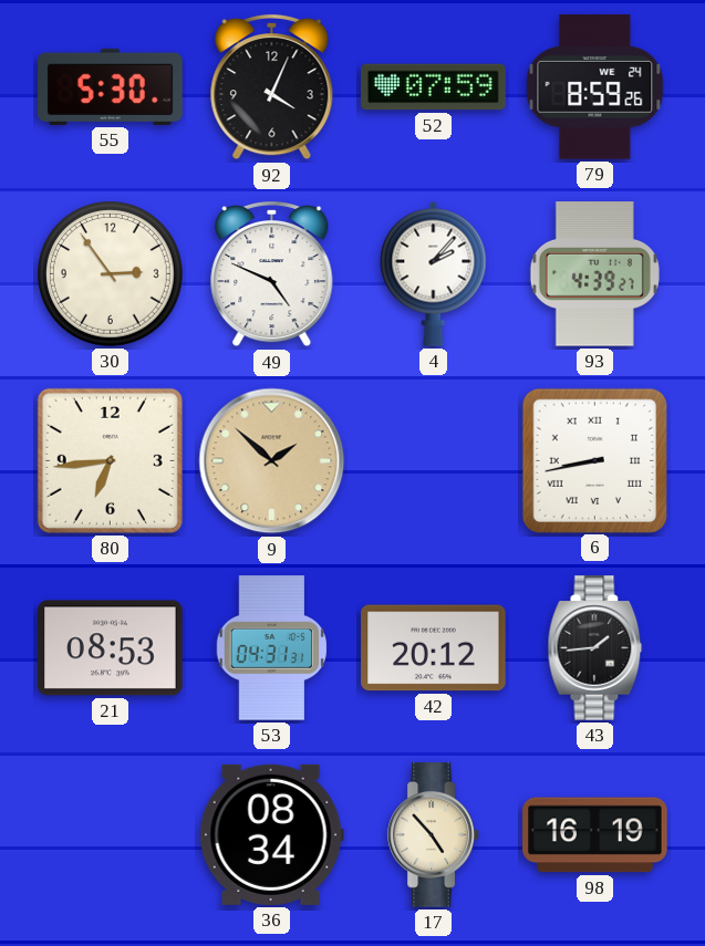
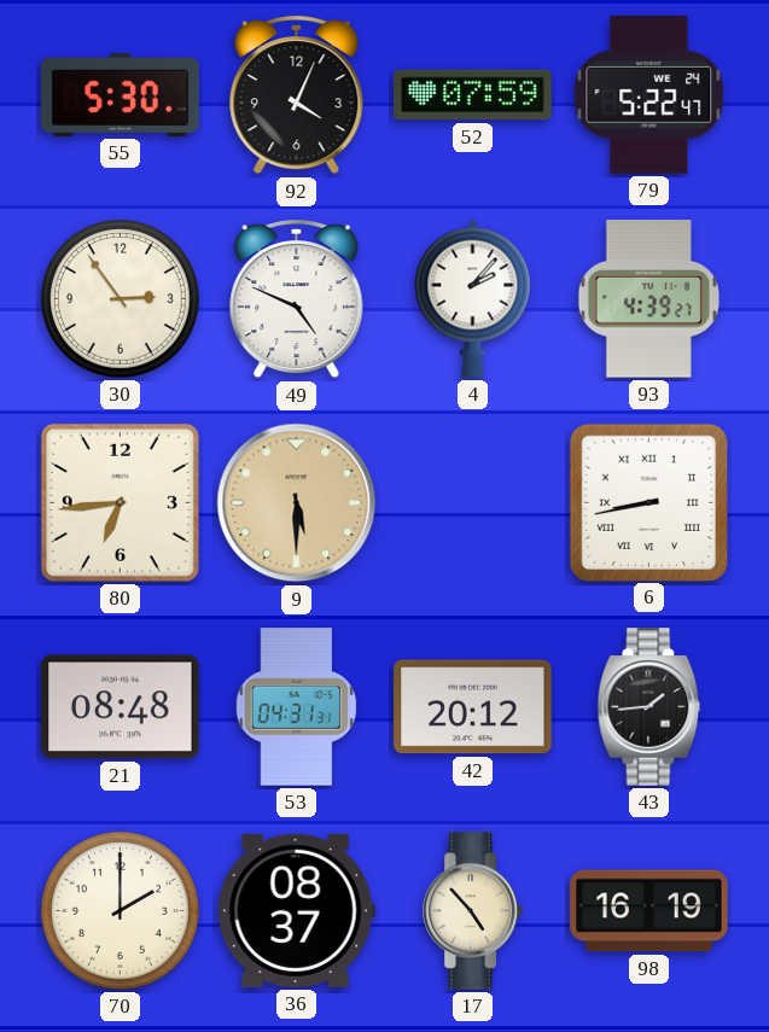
79: 8:59 -> 5:22
9: 1:52 -> 5:30
21: 08:53 -> 08:48
70: none -> 2:00
36: 08:34 -> 08:37
